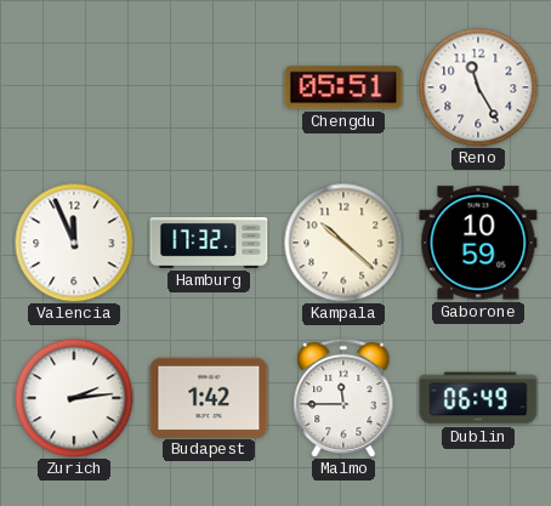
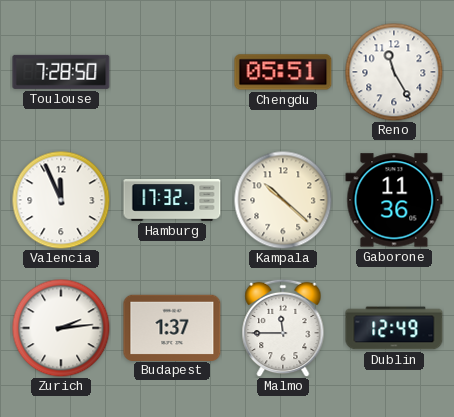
Toulouse: none -> 7:28
Gaborone: 10:59 -> 11:36
Budapest: 1:42 -> 1:37
Dublin: 06:49 -> 12:49
